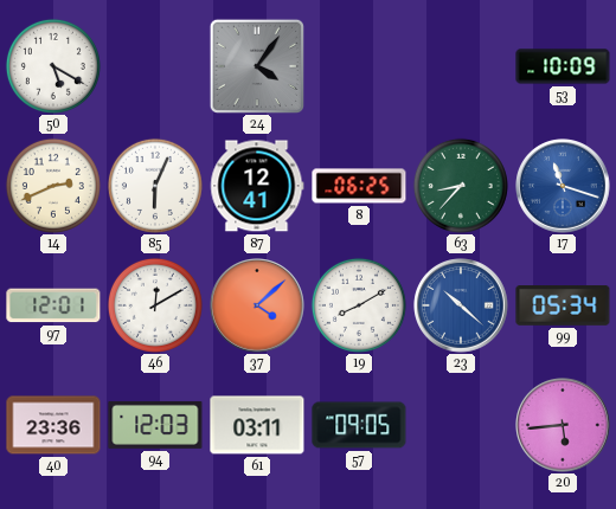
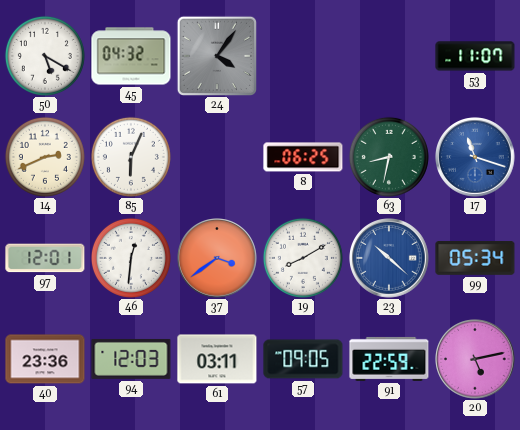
45: none -> 04:32
53: 10:09 -> 11:07
87: 12:41 -> none
63: 8:37 -> 8:32
46: 12:10 -> 12:31
37: 4:08 -> 3:39
91: none -> 22:59
20: 5:44 -> 5:13
